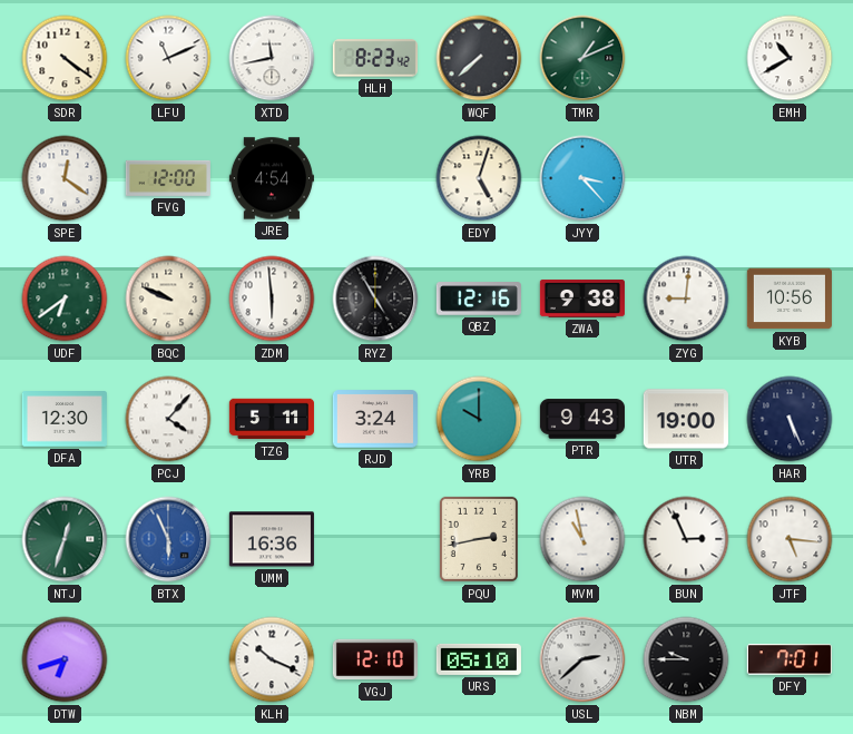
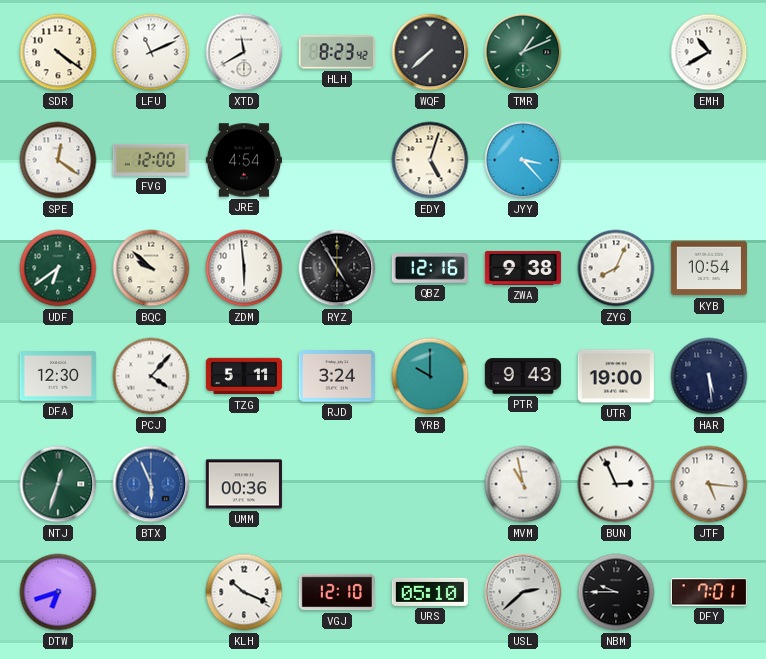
XTD: 11:43 -> 11:40
BQC: 9:49 -> 9:52
ZYG: 9:01 -> 8:04
KYB: 10:56 -> 10:54
HAR: 5:26 -> 5:29
UMM: 16:36 -> 00:36
PQU: 2:43 -> none
